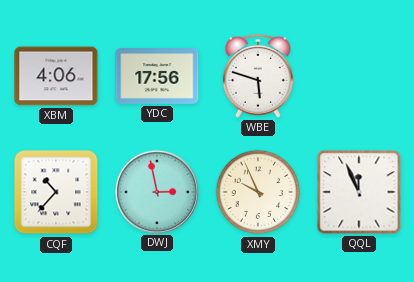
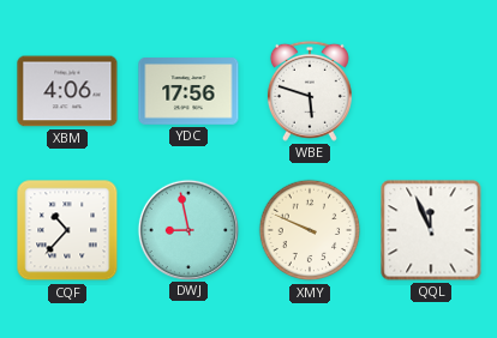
DWJ: 2:58 -> 8:58
XMY: 9:56 -> 9:49
